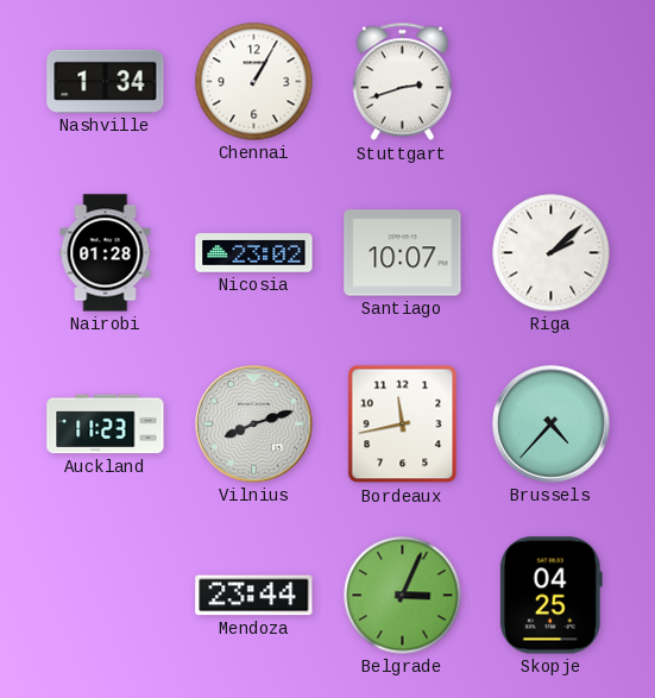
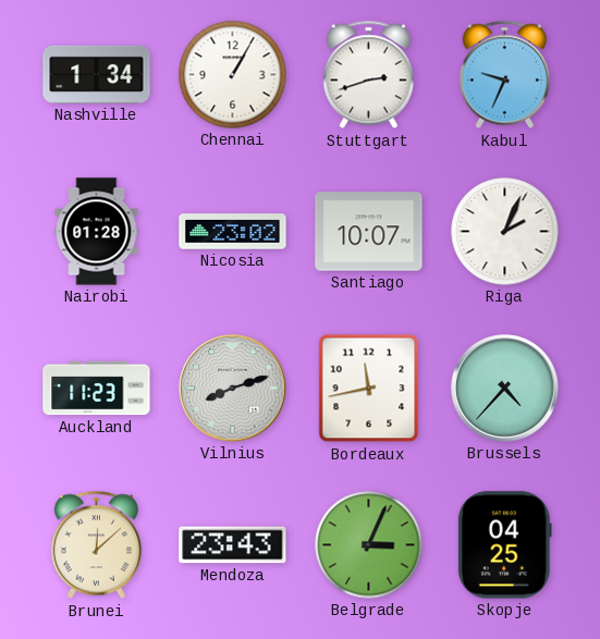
Kabul: none -> 9:34
Riga: 2:08 -> 2:04
Brunei: none -> 12:08
Mendoza: 23:44 -> 23:43
